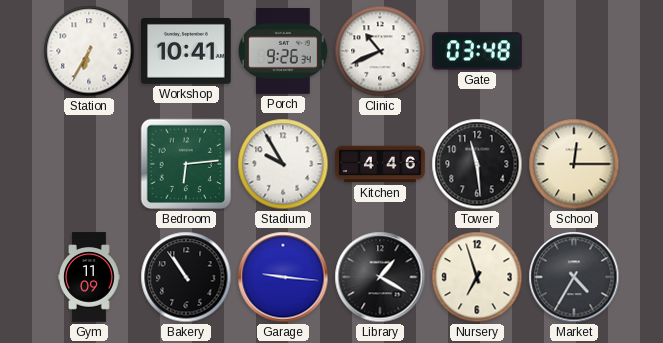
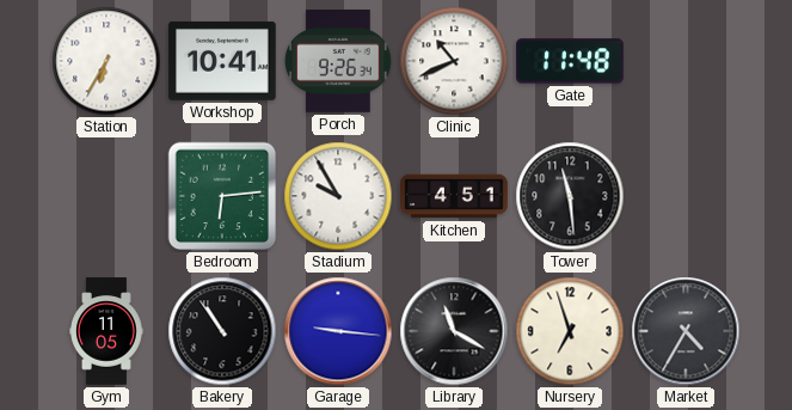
Gate: 03:48 -> 11:48
Kitchen: 4:46 -> 4:51
School: 12:15 -> none
Gym: 11:09 -> 11:05
Library: 1:20 -> 11:20
